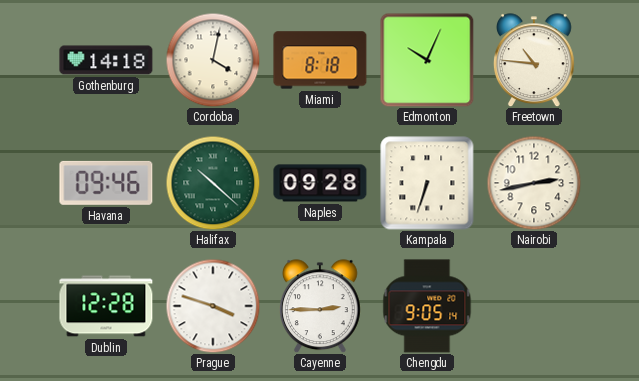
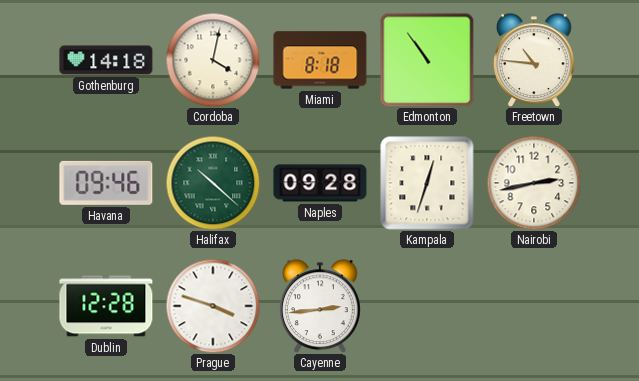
Edmonton: 10:04 -> 10:54
Kampala: 6:33 -> 12:33
Cayenne: 2:45 -> 2:44
Chengdu: 9:05 -> none
